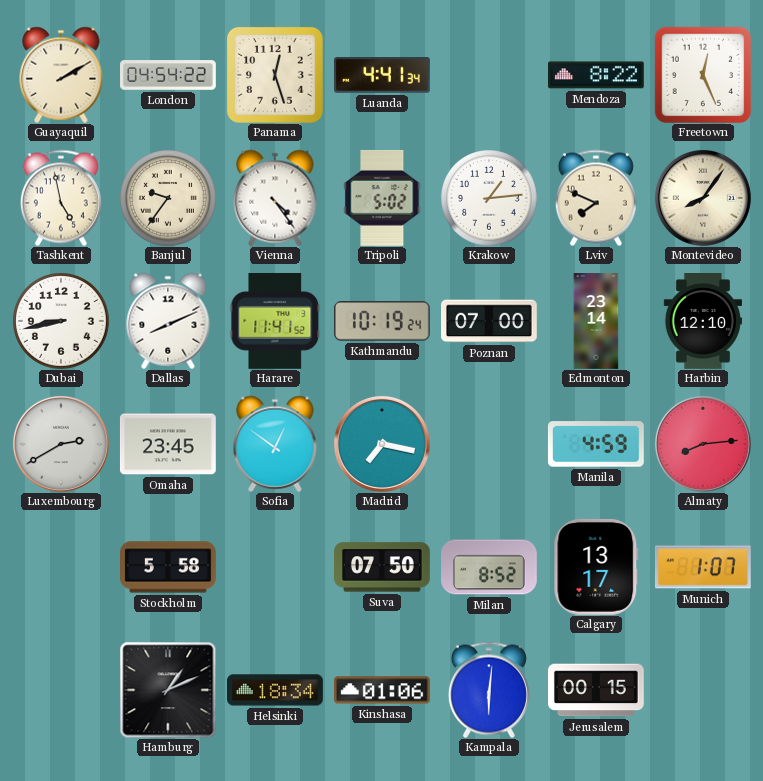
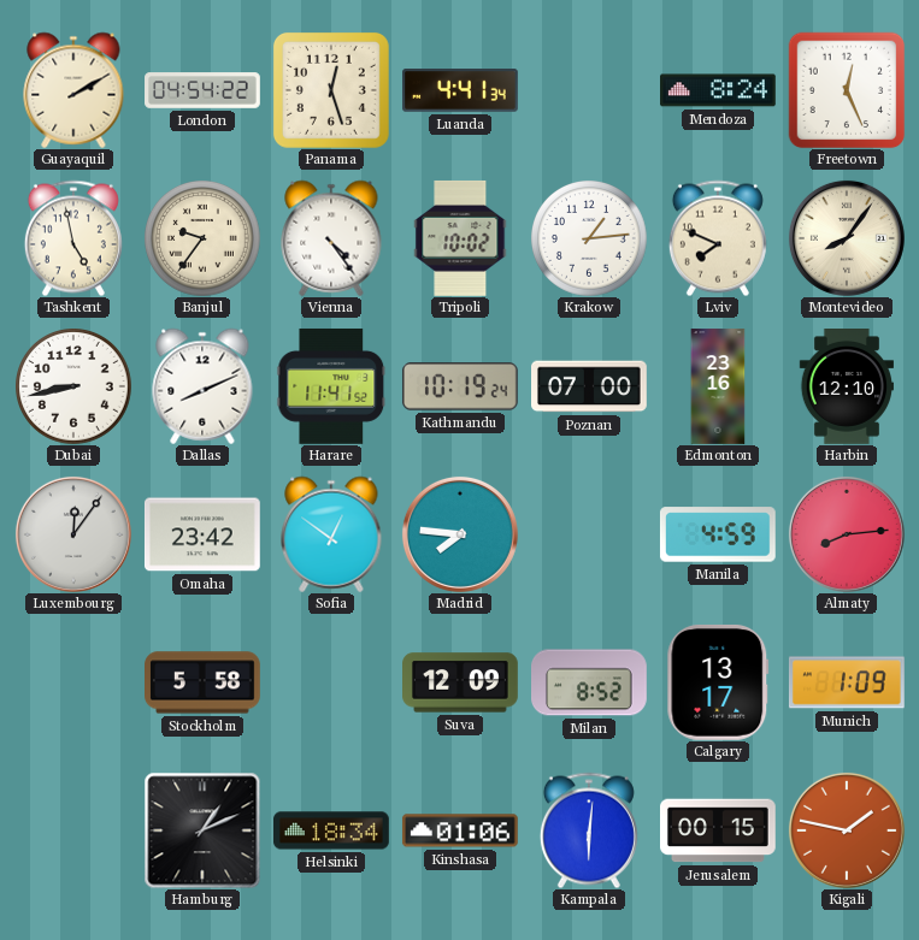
Mendoza: 8:22 -> 8:24
Tripoli: 5:02 -> 10:02
Edmonton: 23:14 -> 23:16
Luxembourg: 2:40 -> 12:06
Omaha: 23:45 -> 23:42
Madrid: 7:17 -> 7:46
Suva: 07:50 -> 12:09
Munich: 1:07 -> 1:09
Kigali: none -> 1:47
